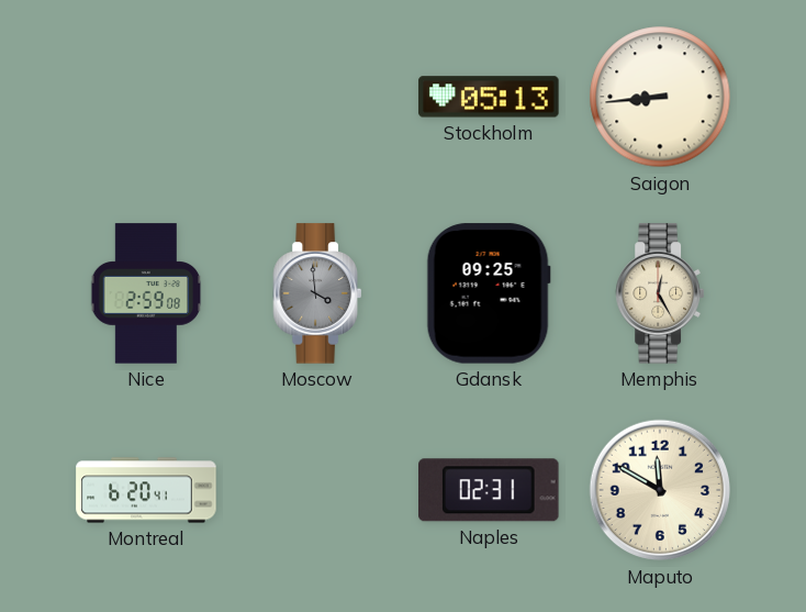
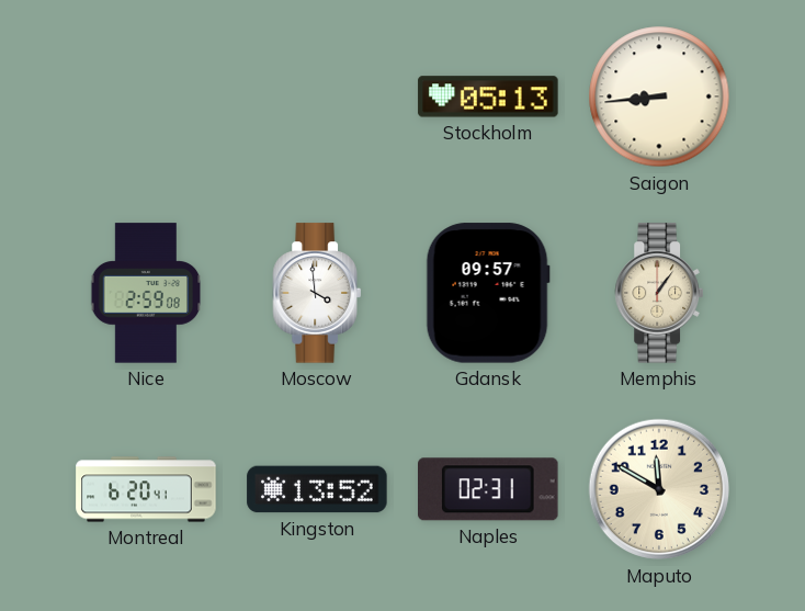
Moscow dial: grey -> white
Gdansk: 09:25 -> 09:57
Memphis: 12:25 -> 1:06
Kingston: none -> 13:52
